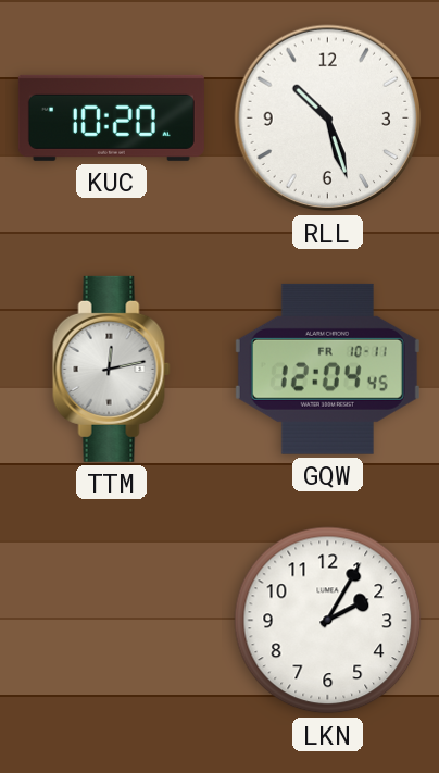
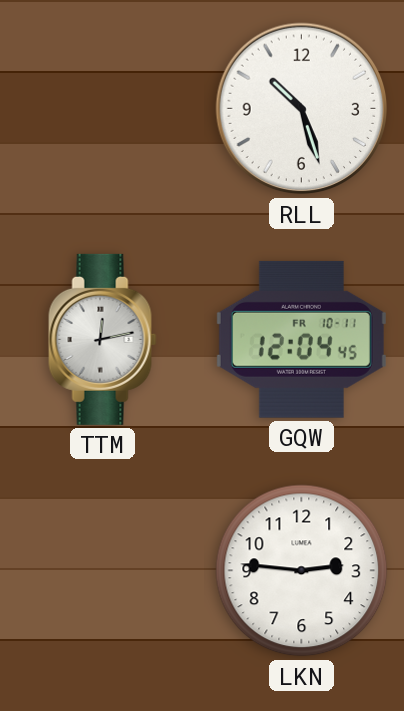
KUC: 10:20 -> none
LKN: 2:05 -> 2:46
